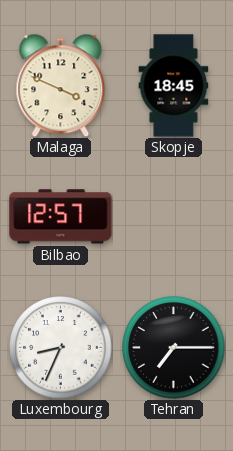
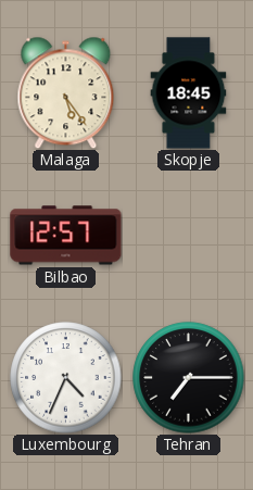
Malaga: 3:49 -> 5:24
Luxembourg: 8:34 -> 4:34
